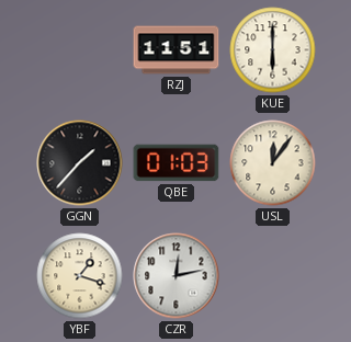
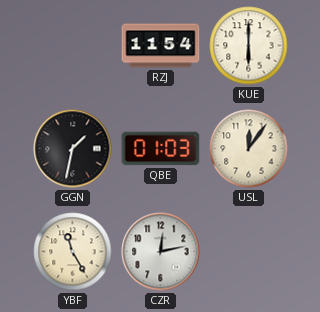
RZJ: 11:51 -> 11:54
GGN: 1:37 -> 1:32
YBF: 1:18 -> 11:25
